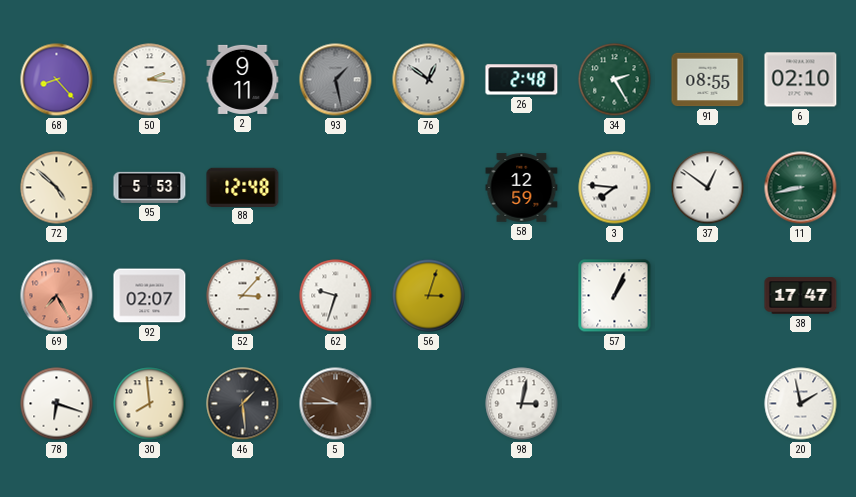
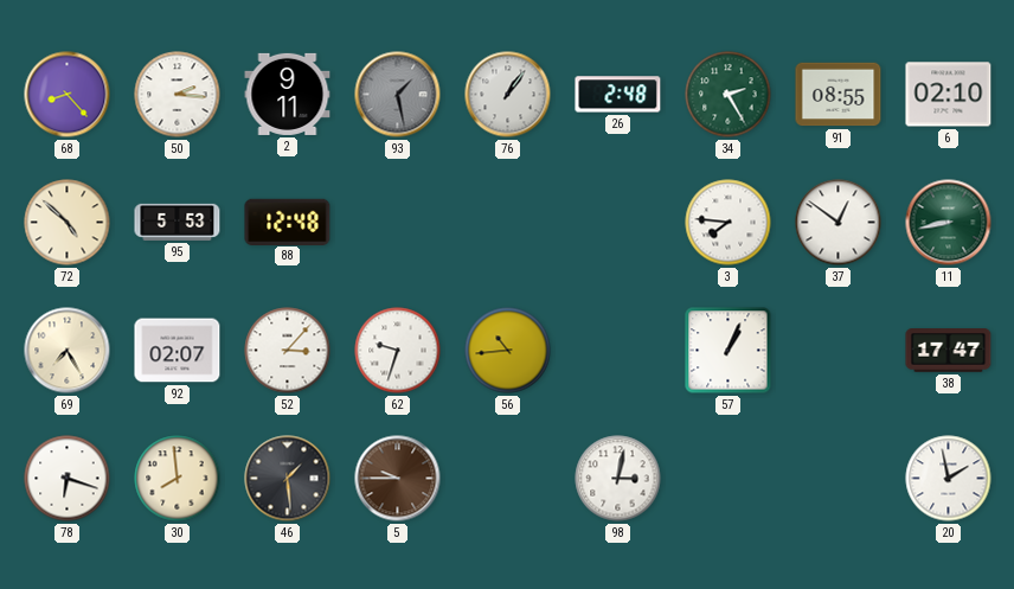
76: 12:51 -> 1:06
58: 12:59 -> none
69 dial: salmon -> cream
56: 3:03 -> 10:44
